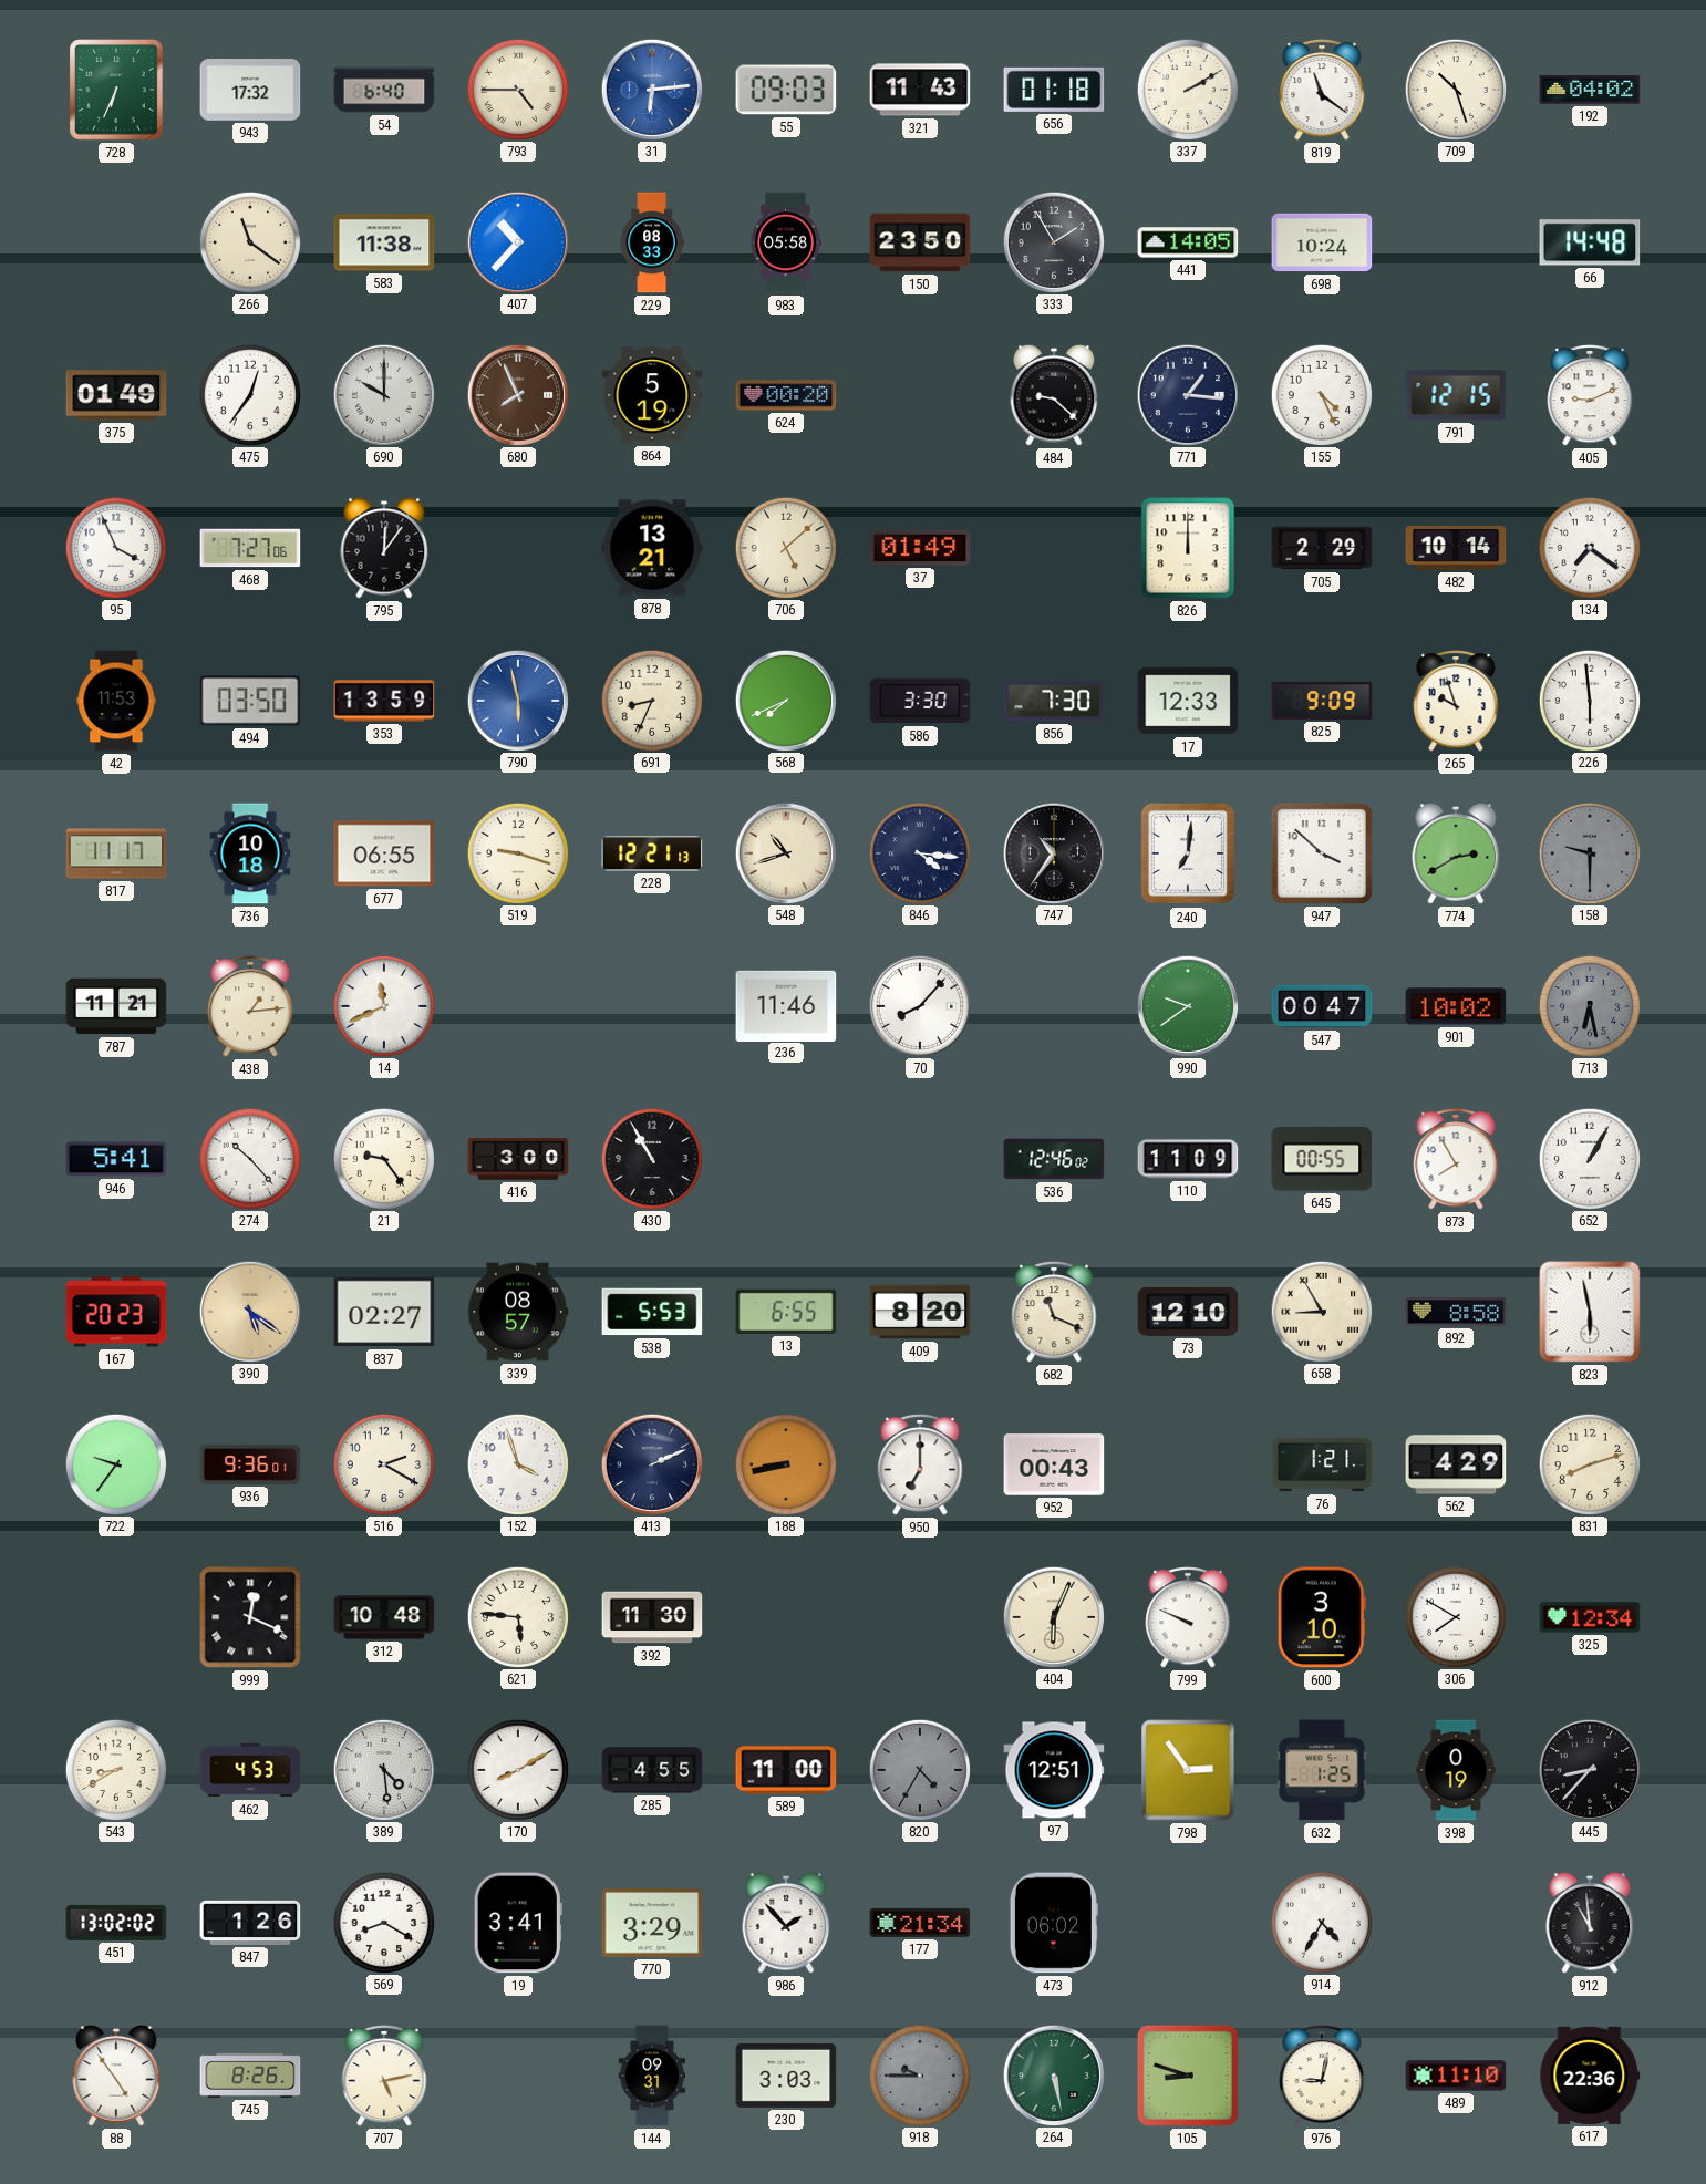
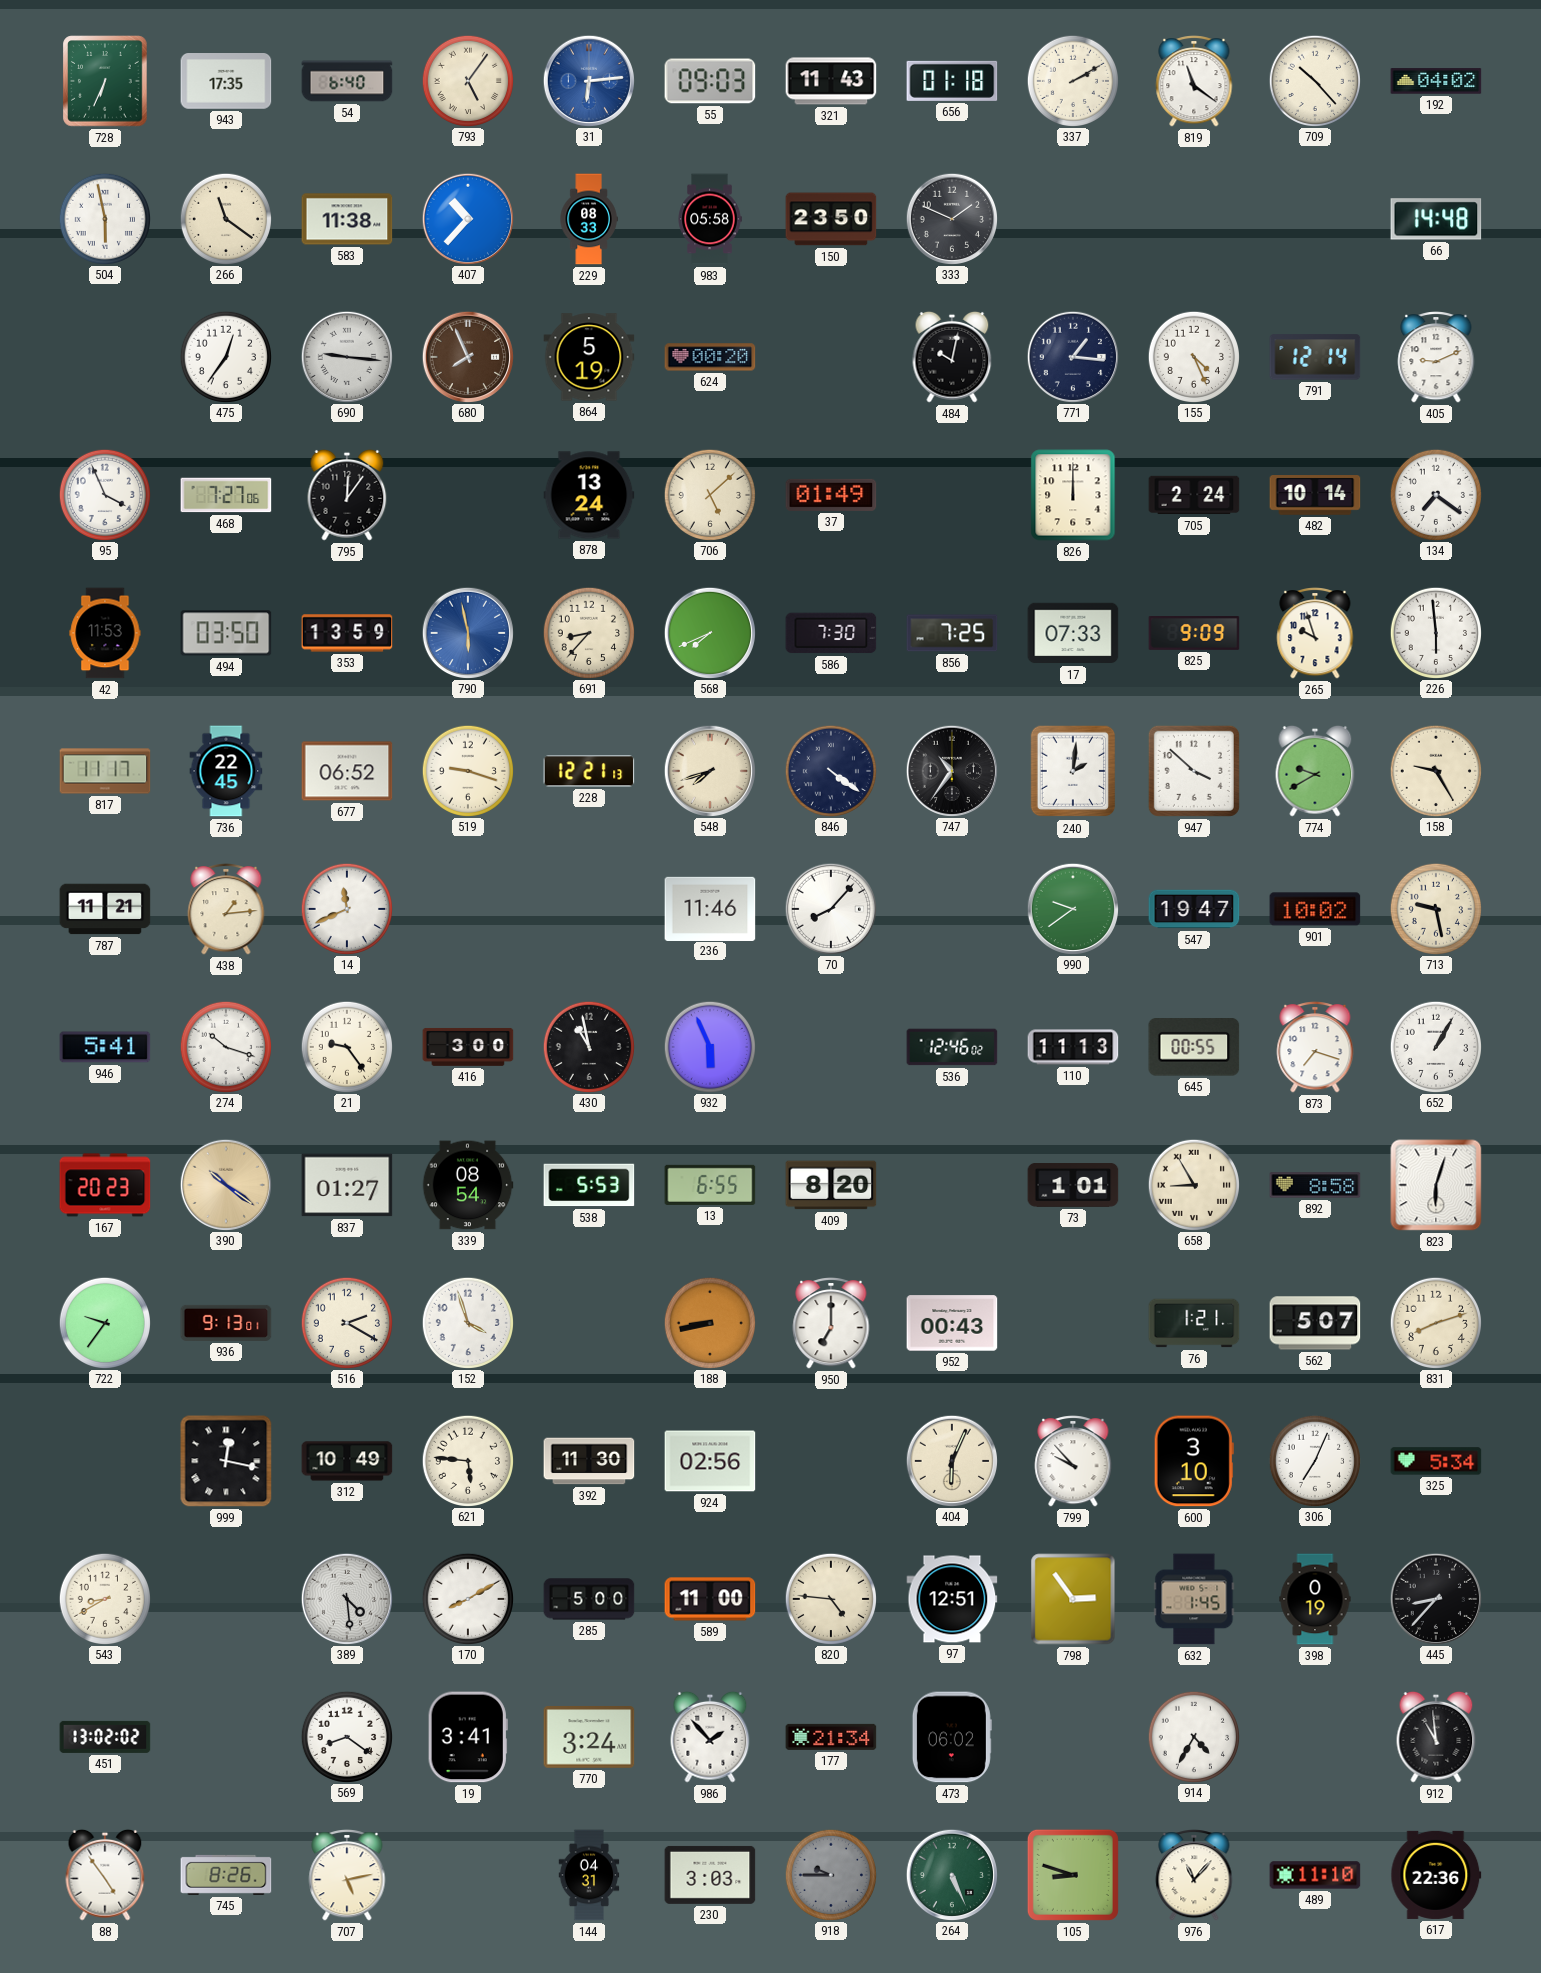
943: 17:32 -> 17:35
793: 4:45 -> 5:06
709: 10:27 -> 10:23
504: none -> 5:58
333: 1:55 -> 1:49
441: 14:05 -> none
698: 10:24 -> none
375: 01:49 -> none
690: 10:00 -> 9:16
484: 9:22 -> 10:02
791: 12:15 -> 12:14
878: 13:21 -> 13:24
705: 2:29 -> 2:24
691: 8:34 -> 8:37
586: 3:30 -> 7:30
856: 7:30 -> 7:25
17: 12:33 -> 07:33
736: 10:18 -> 22:45
677: 06:55 -> 06:52
548: 10:42 -> 7:42
846: 4:16 -> 4:21
240: 7:01 -> 2:01
774: 2:40 -> 9:40
158: 9:30 -> 9:25
158 dial: grey -> cream
547: 00:47 -> 19:47
713: 6:28 -> 9:28
713 dial: grey -> cream
274: 10:23 -> 10:18
430: 10:55 -> 10:58
932: none -> 5:56
110: 11:09 -> 11:13
873: 7:55 -> 7:18
390: 5:21 -> 10:21
837: 02:27 -> 01:27
339: 08:57 -> 08:54
682: 11:19 -> none
73: 12:10 -> 1:01
823: 5:58 -> 6:03
936: 9:36 -> 9:13
413: 2:11 -> none
562: 4:29 -> 5:07
999: 12:19 -> 12:17
312: 10:48 -> 10:49
924: none -> 02:56
799: 9:49 -> 9:53
306: 7:50 -> 7:04
325: 12:34 -> 5:34
462: 4:53 -> none
285: 4:55 -> 5:00
820: 4:35 -> 4:46
820 dial: grey -> cream
632: 1:25 -> 1:45
847: 1:26 -> none
569: 8:20 -> 8:21
770: 3:29 -> 3:24
144: 09:31 -> 04:31
264: 5:28 -> 5:26
976: 9:02 -> 11:07
